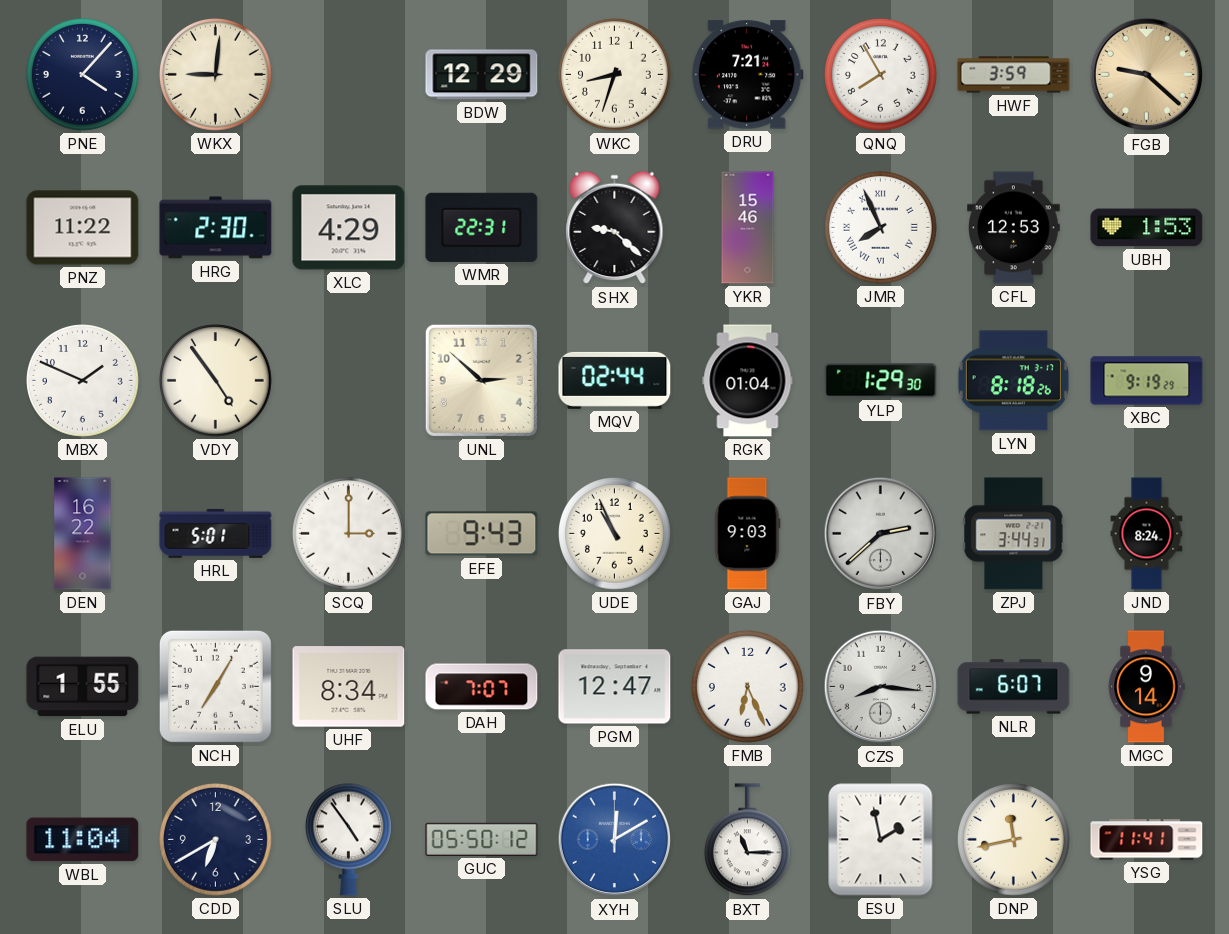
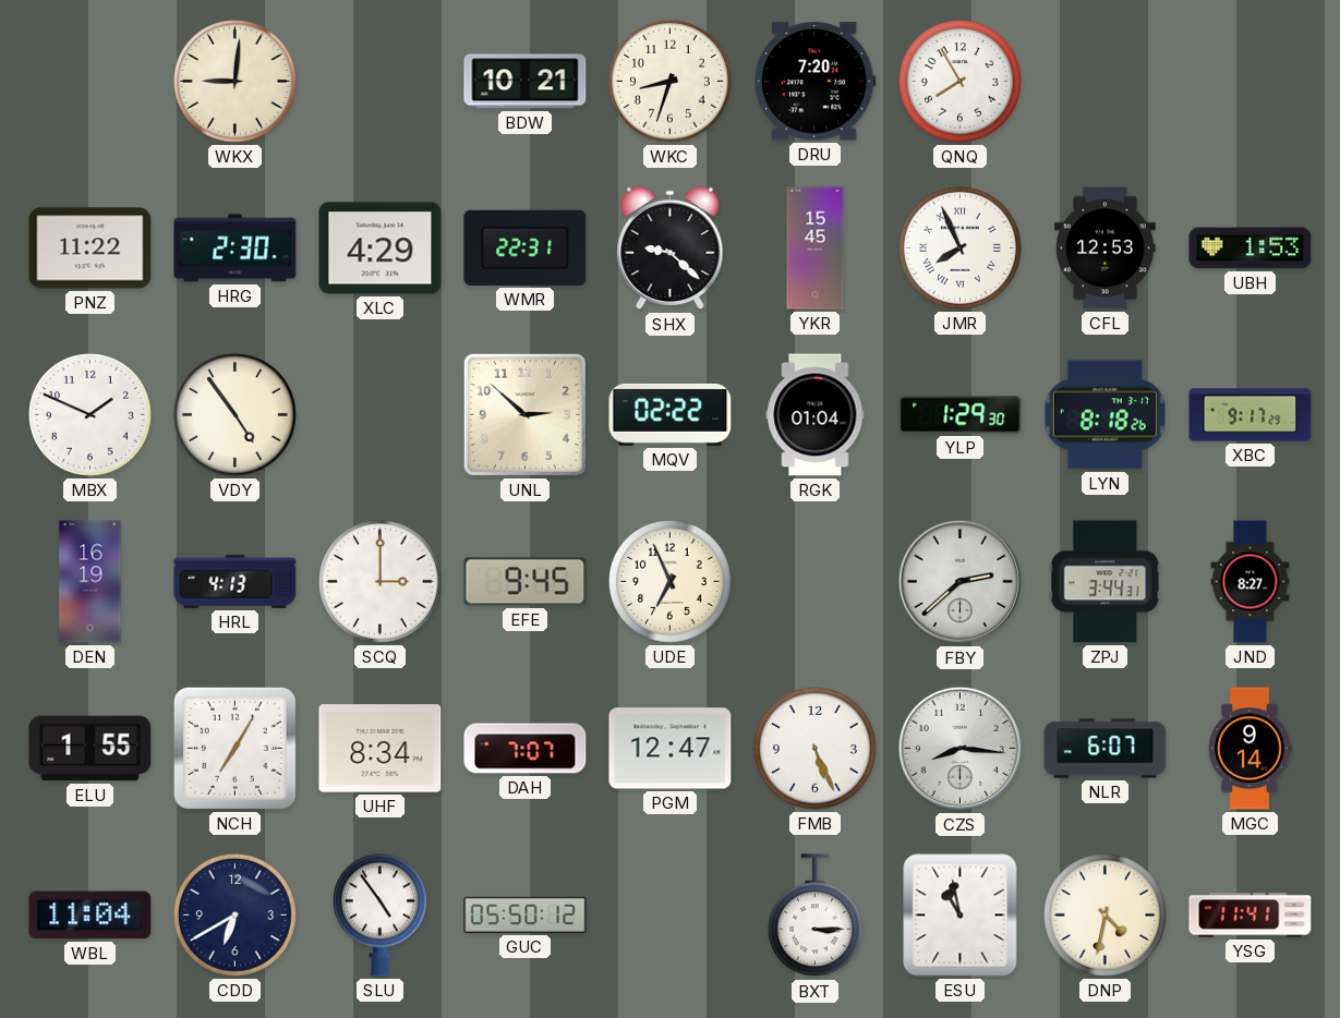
PNE: 4:07 -> none
BDW: 12:29 -> 10:21
DRU: 7:21 -> 7:20
HWF: 3:59 -> none
FGB: 9:22 -> none
YKR: 15:46 -> 15:45
MQV: 02:44 -> 02:22
XBC: 9:19 -> 9:17
DEN: 16:22 -> 16:19
HRL: 5:01 -> 4:13
EFE: 9:43 -> 9:45
UDE: 10:56 -> 6:56
GAJ: 9:03 -> none
JND: 8:24 -> 8:27
FMB: 6:26 -> 5:26
XYH: 12:10 -> none
BXT: 11:15 -> 3:15
ESU: 1:58 -> 10:58
DNP: 11:43 -> 4:32
